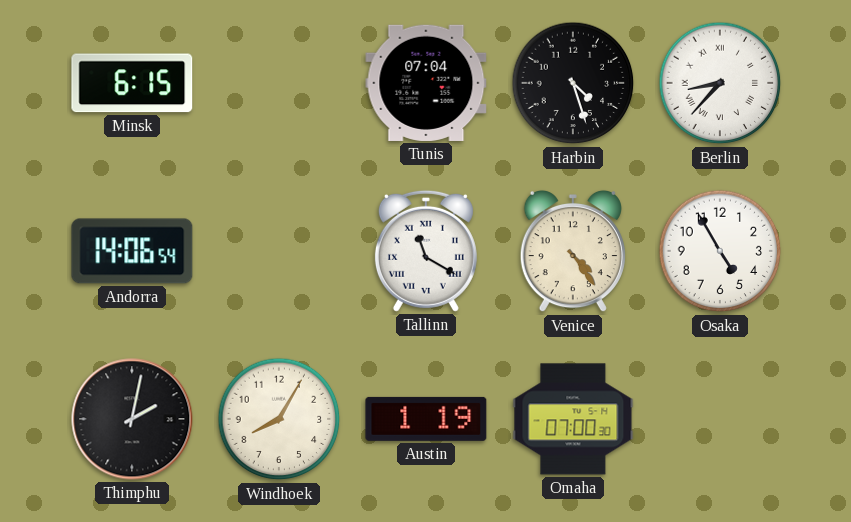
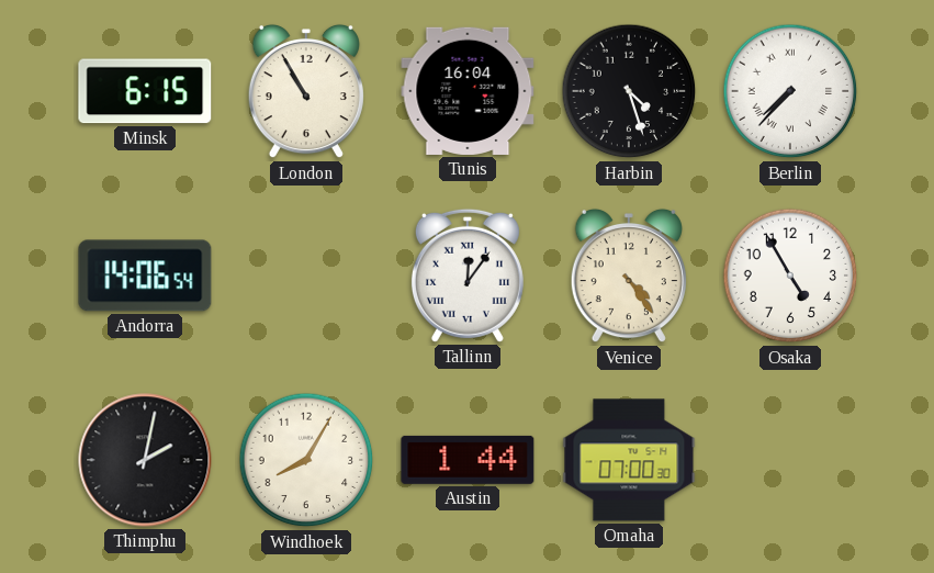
London: none -> 10:55
Tunis: 07:04 -> 16:04
Berlin: 8:37 -> 7:37
Tallinn: 11:20 -> 12:06
Austin: 1:19 -> 1:44
